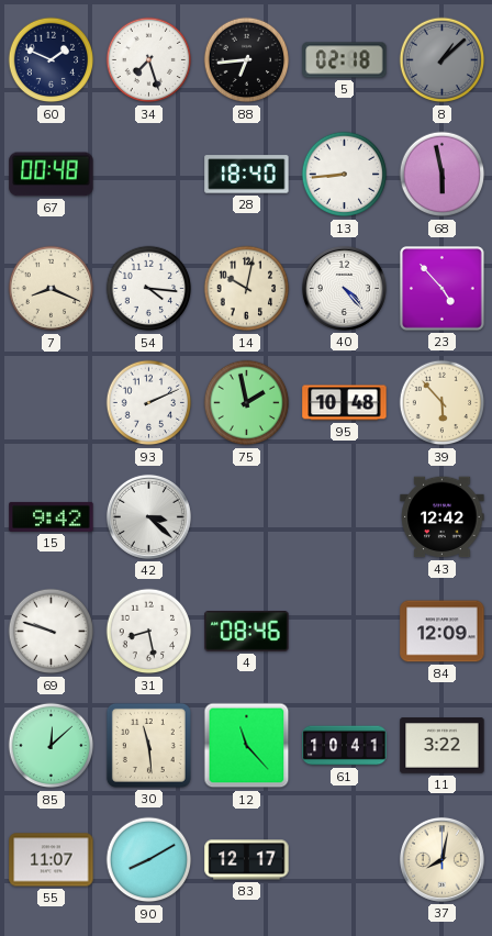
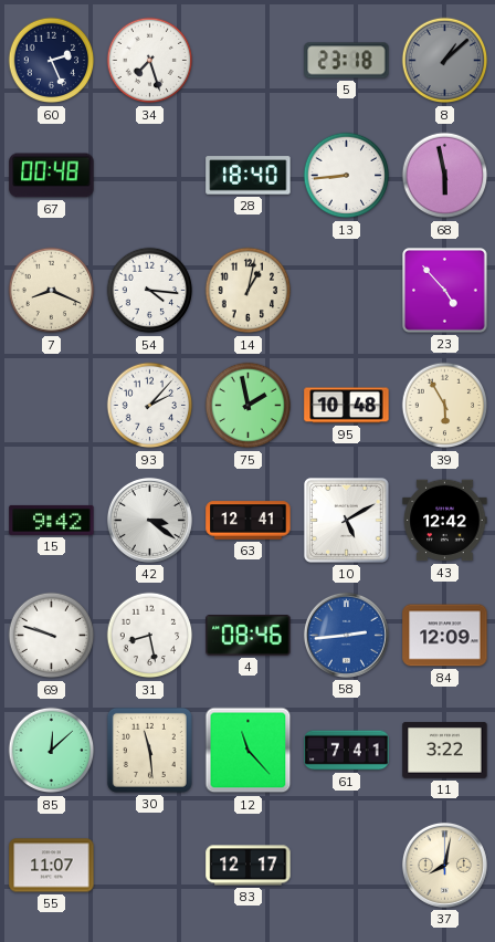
60: 1:49 -> 2:26
88: 6:44 -> none
5: 02:18 -> 23:18
14: 10:02 -> 1:02
40: 4:23 -> none
93: 2:11 -> 2:07
39: 5:53 -> 5:55
42: 3:22 -> 3:21
63: none -> 12:41
10: none -> 5:10
58: none -> 2:44
61: 10:41 -> 7:41
90: 8:10 -> none
